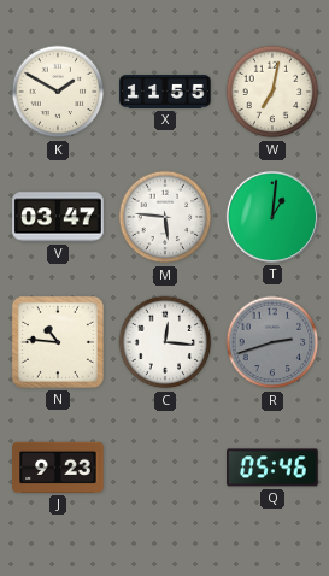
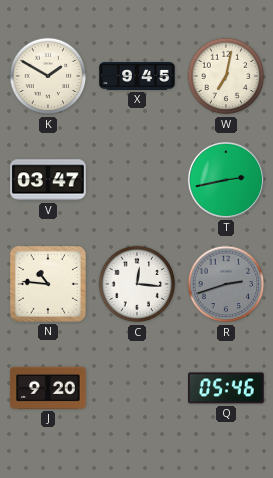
X: 11:55 -> 9:45
M: 5:46 -> none
T: 1:01 -> 2:43
J: 9:23 -> 9:20
